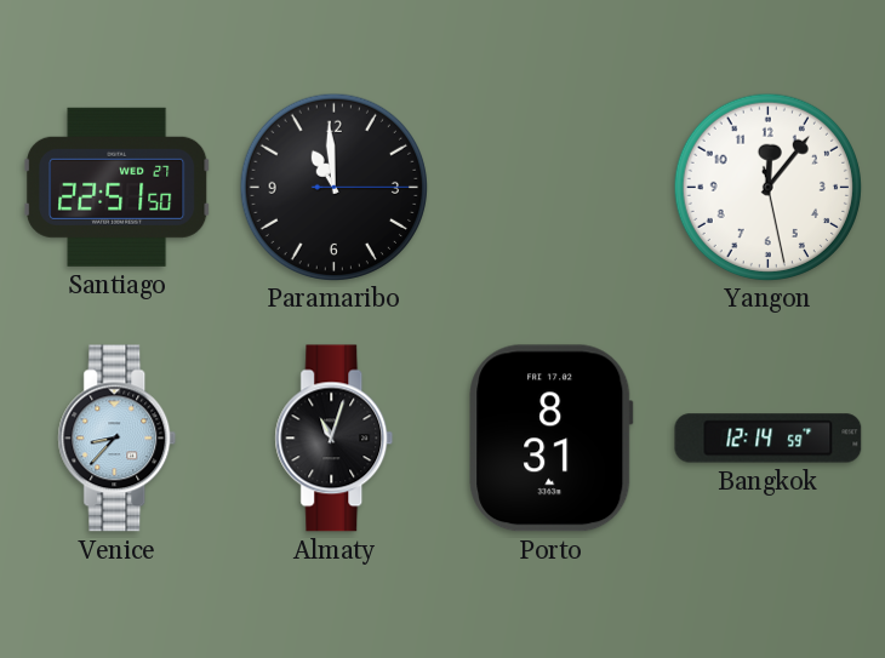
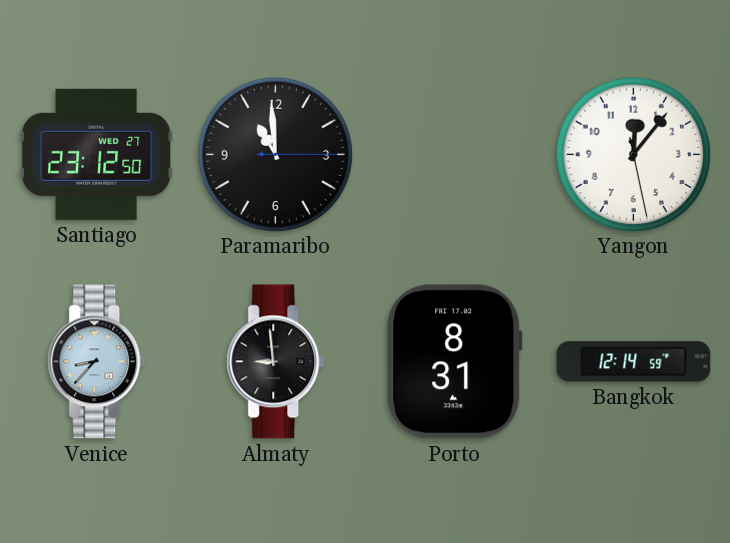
Santiago: 22:51 -> 23:12
Almaty: 11:03 -> 8:59
